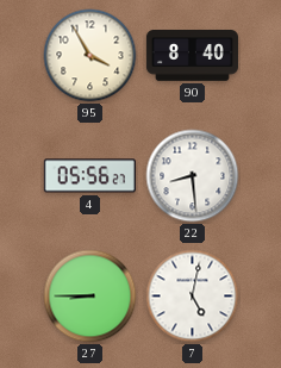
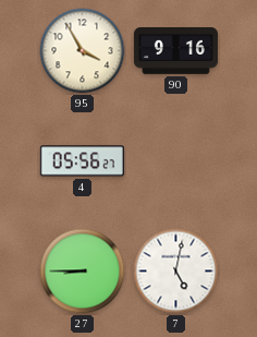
90: 8:40 -> 9:16
22: 8:29 -> none
